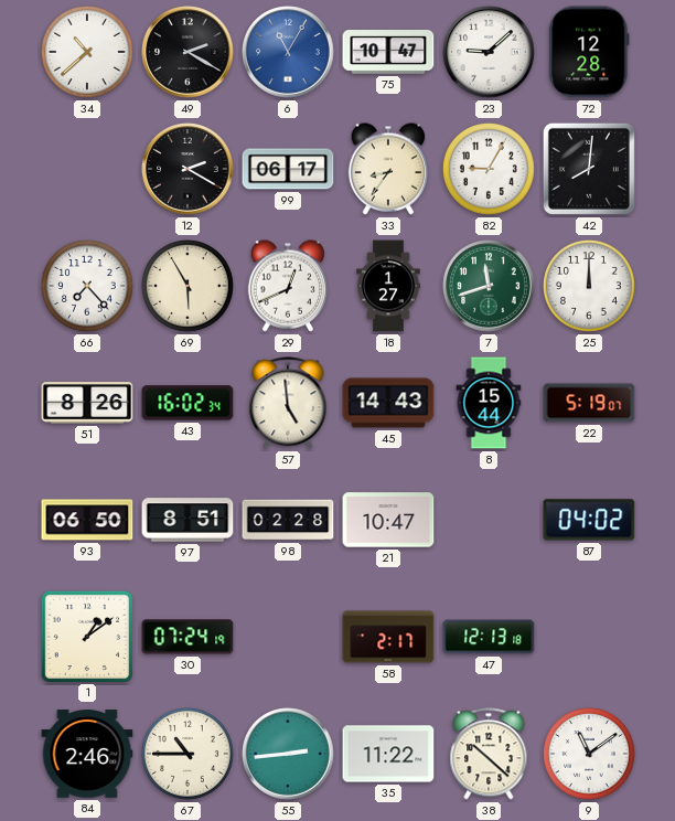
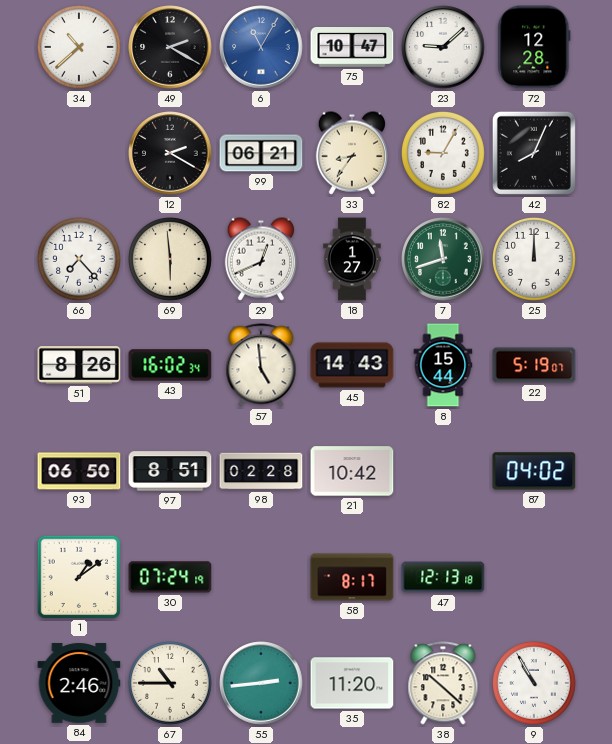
99: 06:17 -> 06:21
42: 8:01 -> 8:04
69: 5:55 -> 5:59
21: 10:47 -> 10:42
58: 2:17 -> 8:17
35: 11:22 -> 11:20
9: 11:09 -> 10:55
